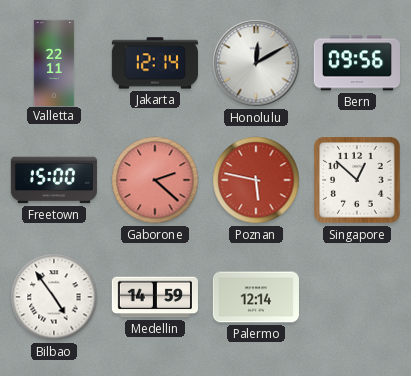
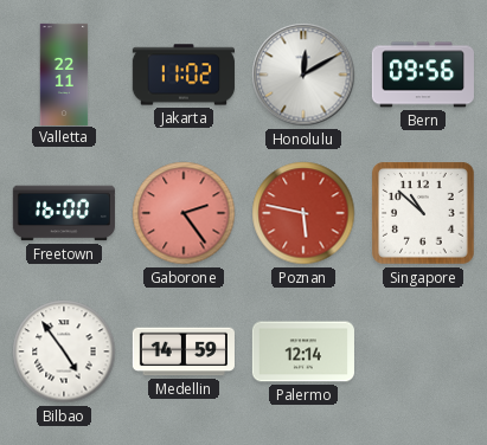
Jakarta: 12:14 -> 11:02
Freetown: 15:00 -> 16:00
Gaborone: 2:22 -> 2:24
Singapore: 12:52 -> 10:52
